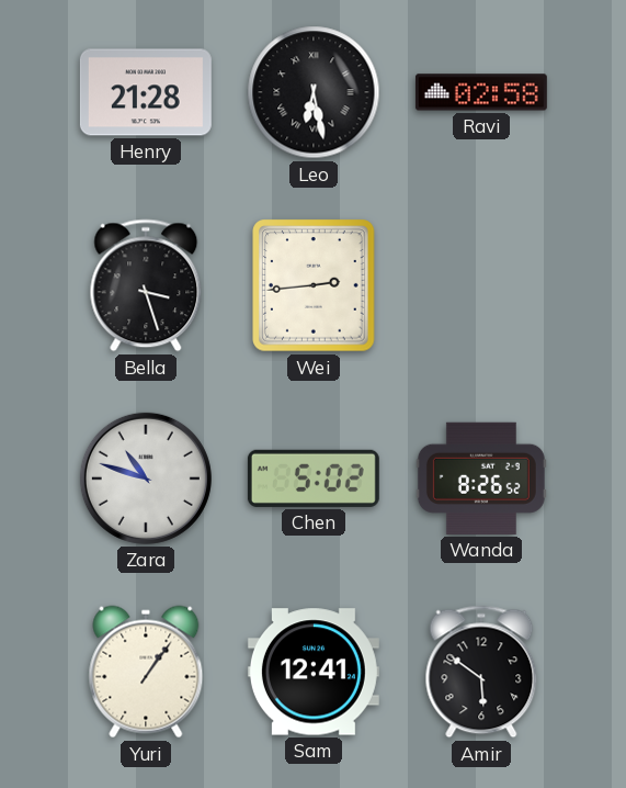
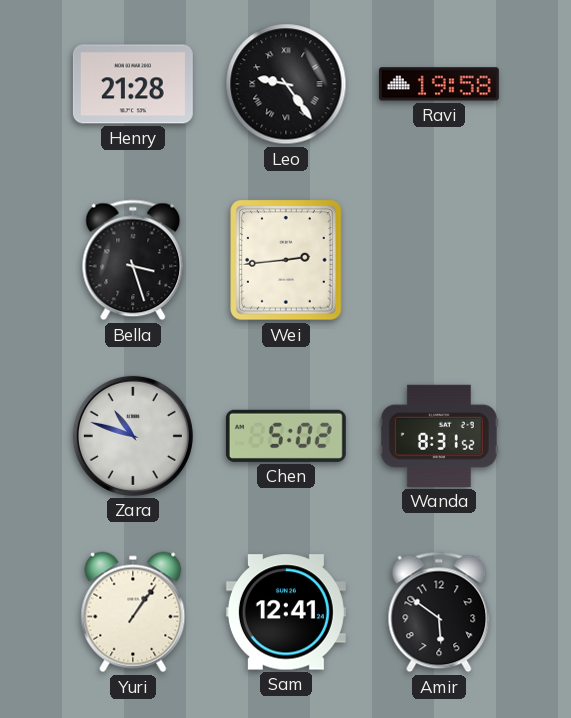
Leo: 6:28 -> 9:24
Ravi: 02:58 -> 19:58
Wanda: 8:26 -> 8:31
